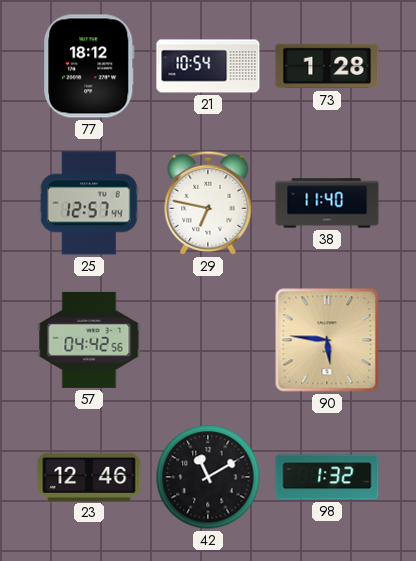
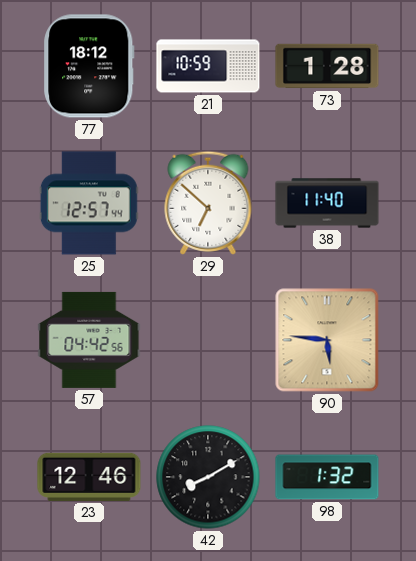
21: 10:54 -> 10:59
29: 6:47 -> 6:52
42: 11:10 -> 8:10
